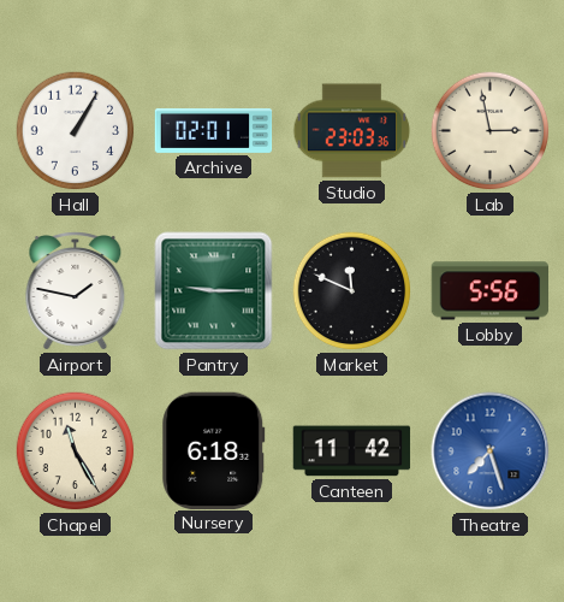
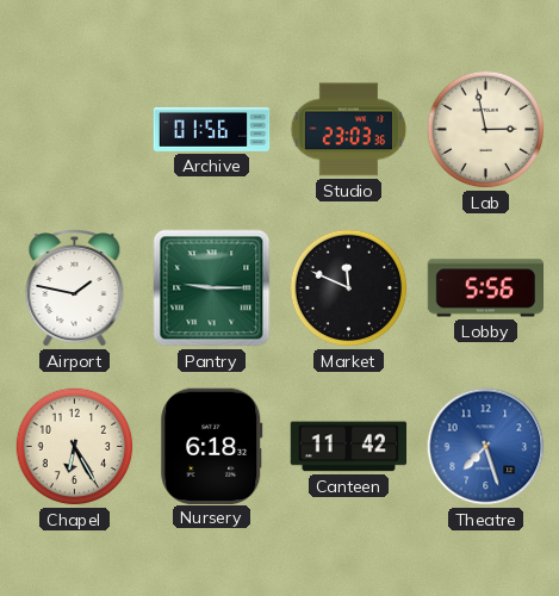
Hall: 1:05 -> none
Archive: 02:01 -> 01:56
Chapel: 11:25 -> 6:25
